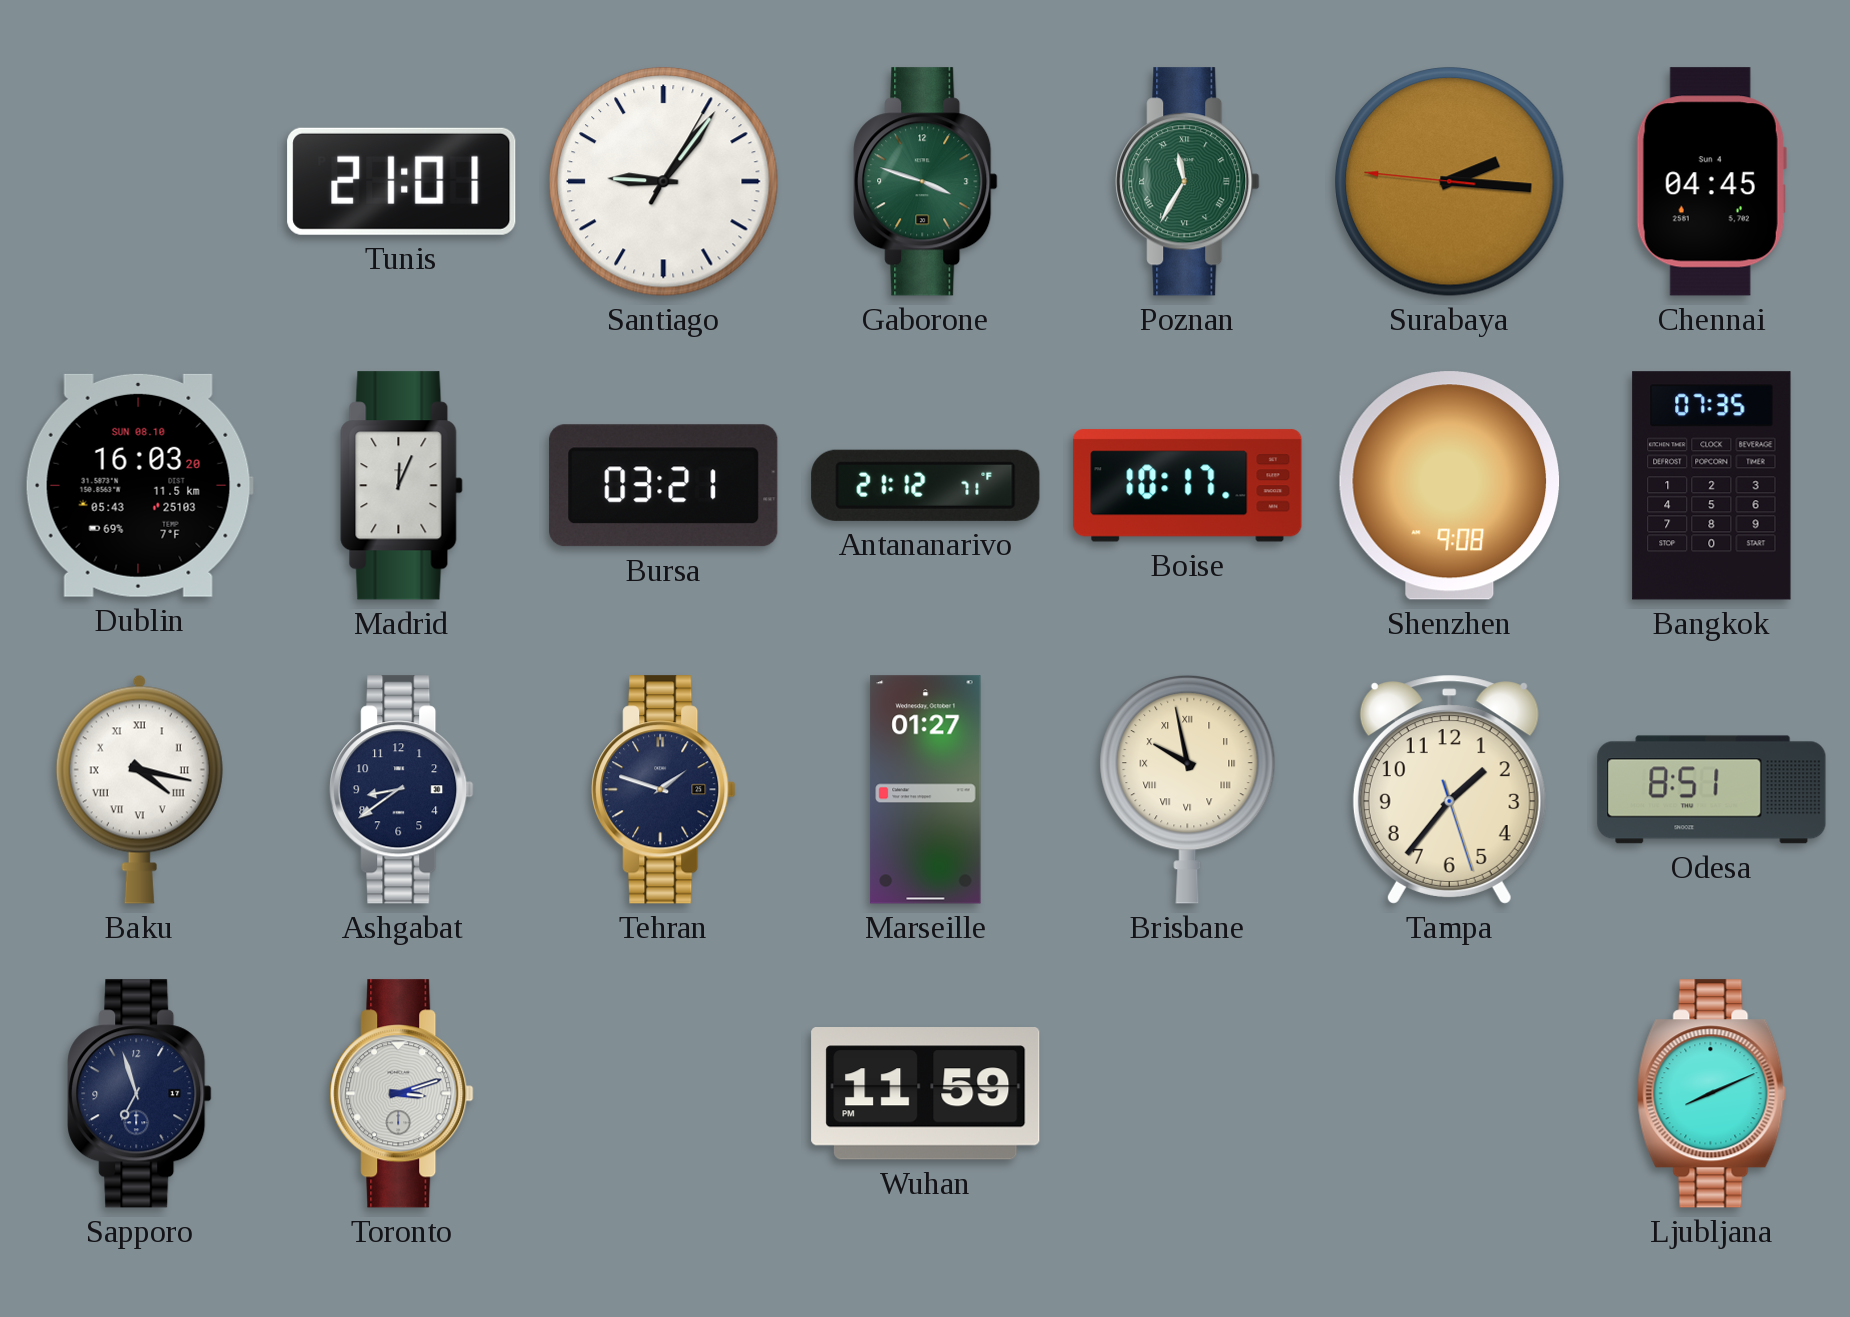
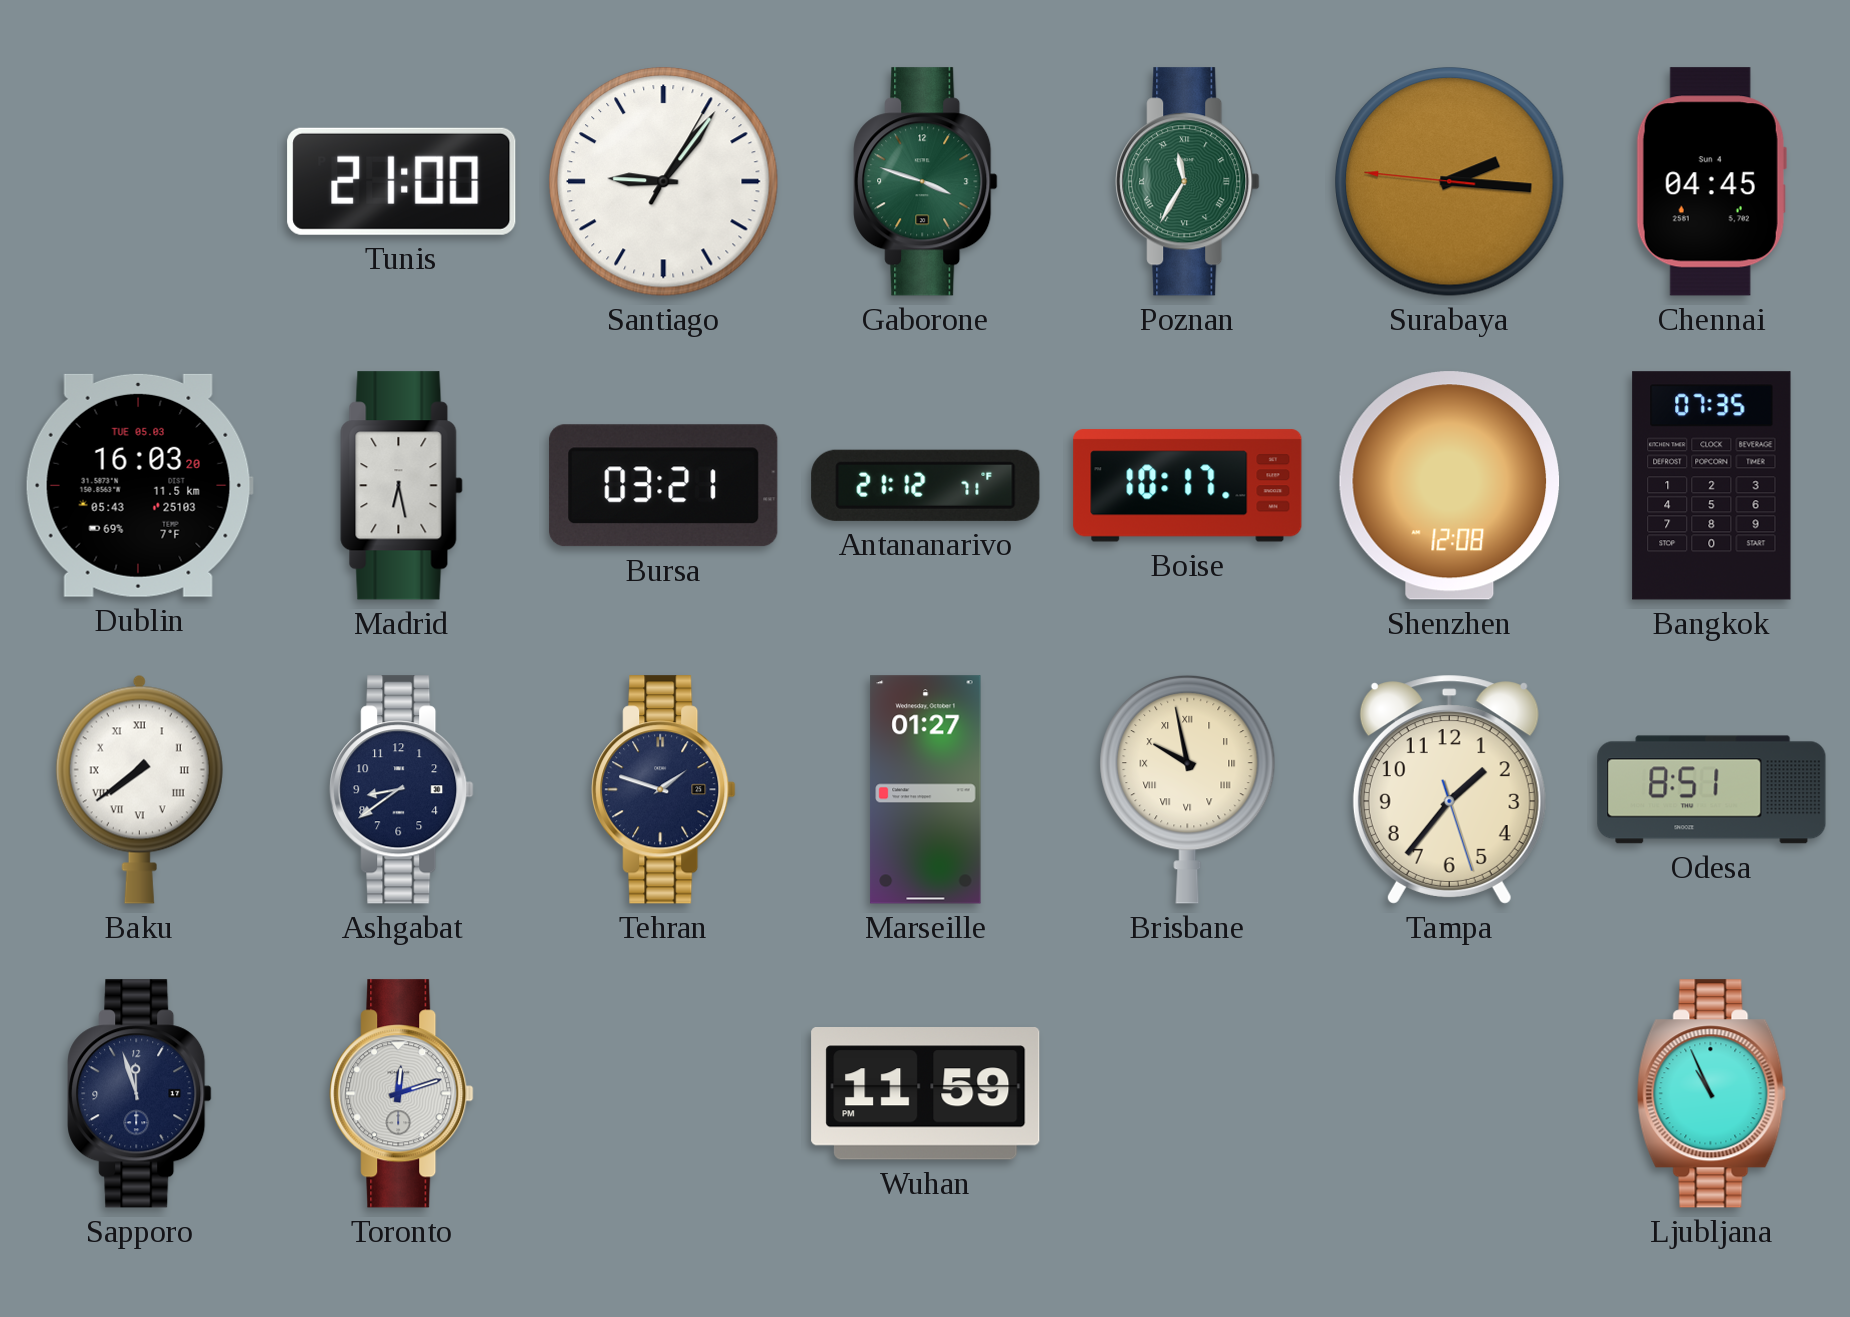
Tunis: 21:01 -> 21:00
Dublin date: SUN 08.10 -> TUE 05.03
Madrid: 12:04 -> 6:28
Shenzhen: 9:08 -> 12:08
Baku: 4:17 -> 7:39
Sapporo: 6:57 -> 11:57
Toronto: 3:12 -> 12:12
Ljubljana: 8:11 -> 10:56
